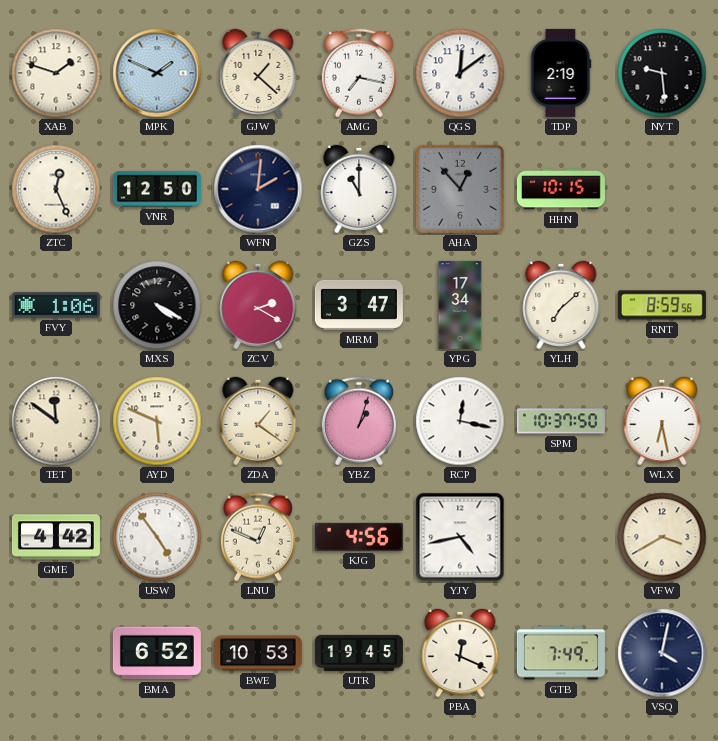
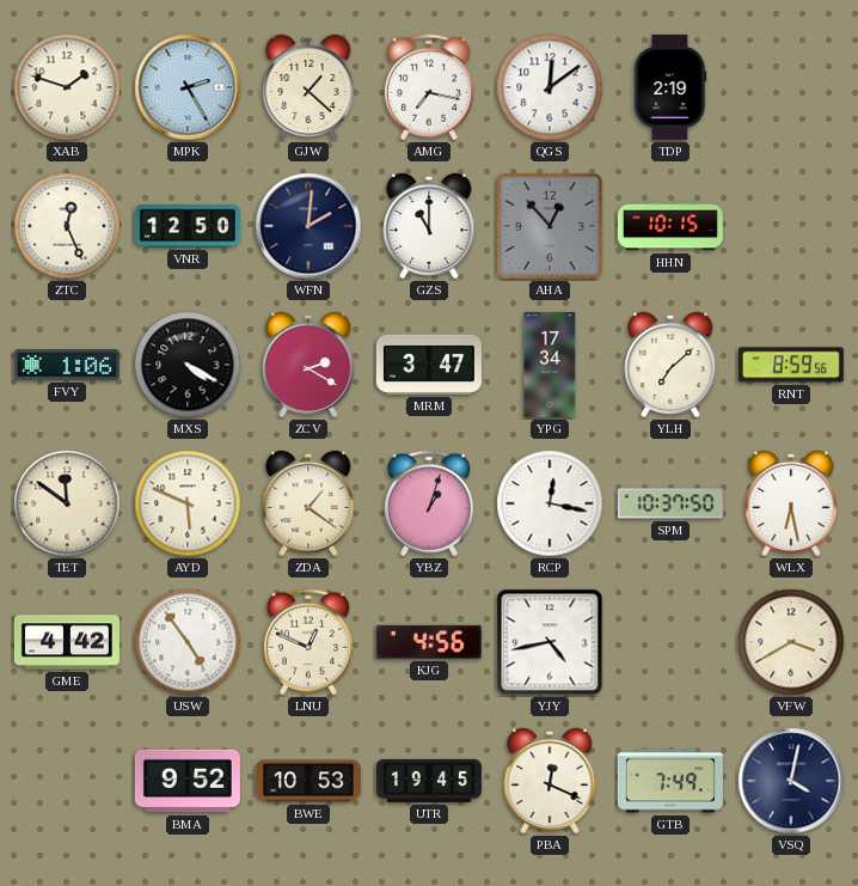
MPK: 1:49 -> 2:25
NYT: 9:29 -> none
BMA: 6:52 -> 9:52
